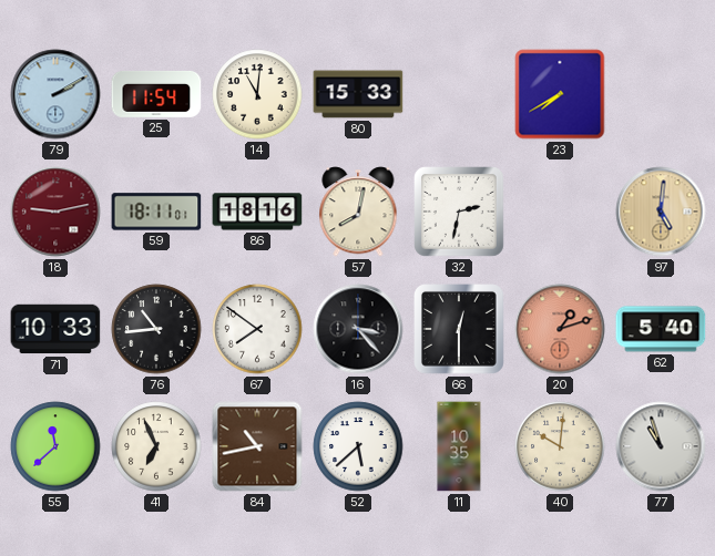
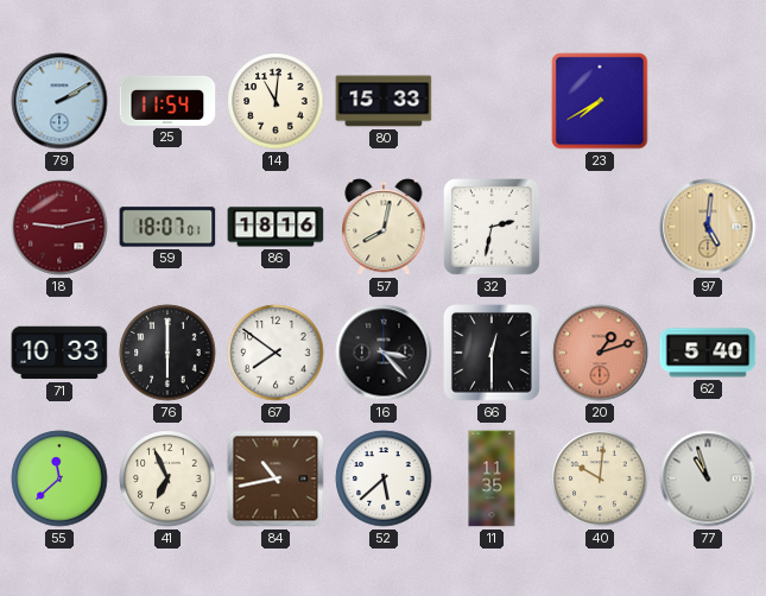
59: 18:11 -> 18:07
76: 10:44 -> 6:00
11: 10:35 -> 11:35
